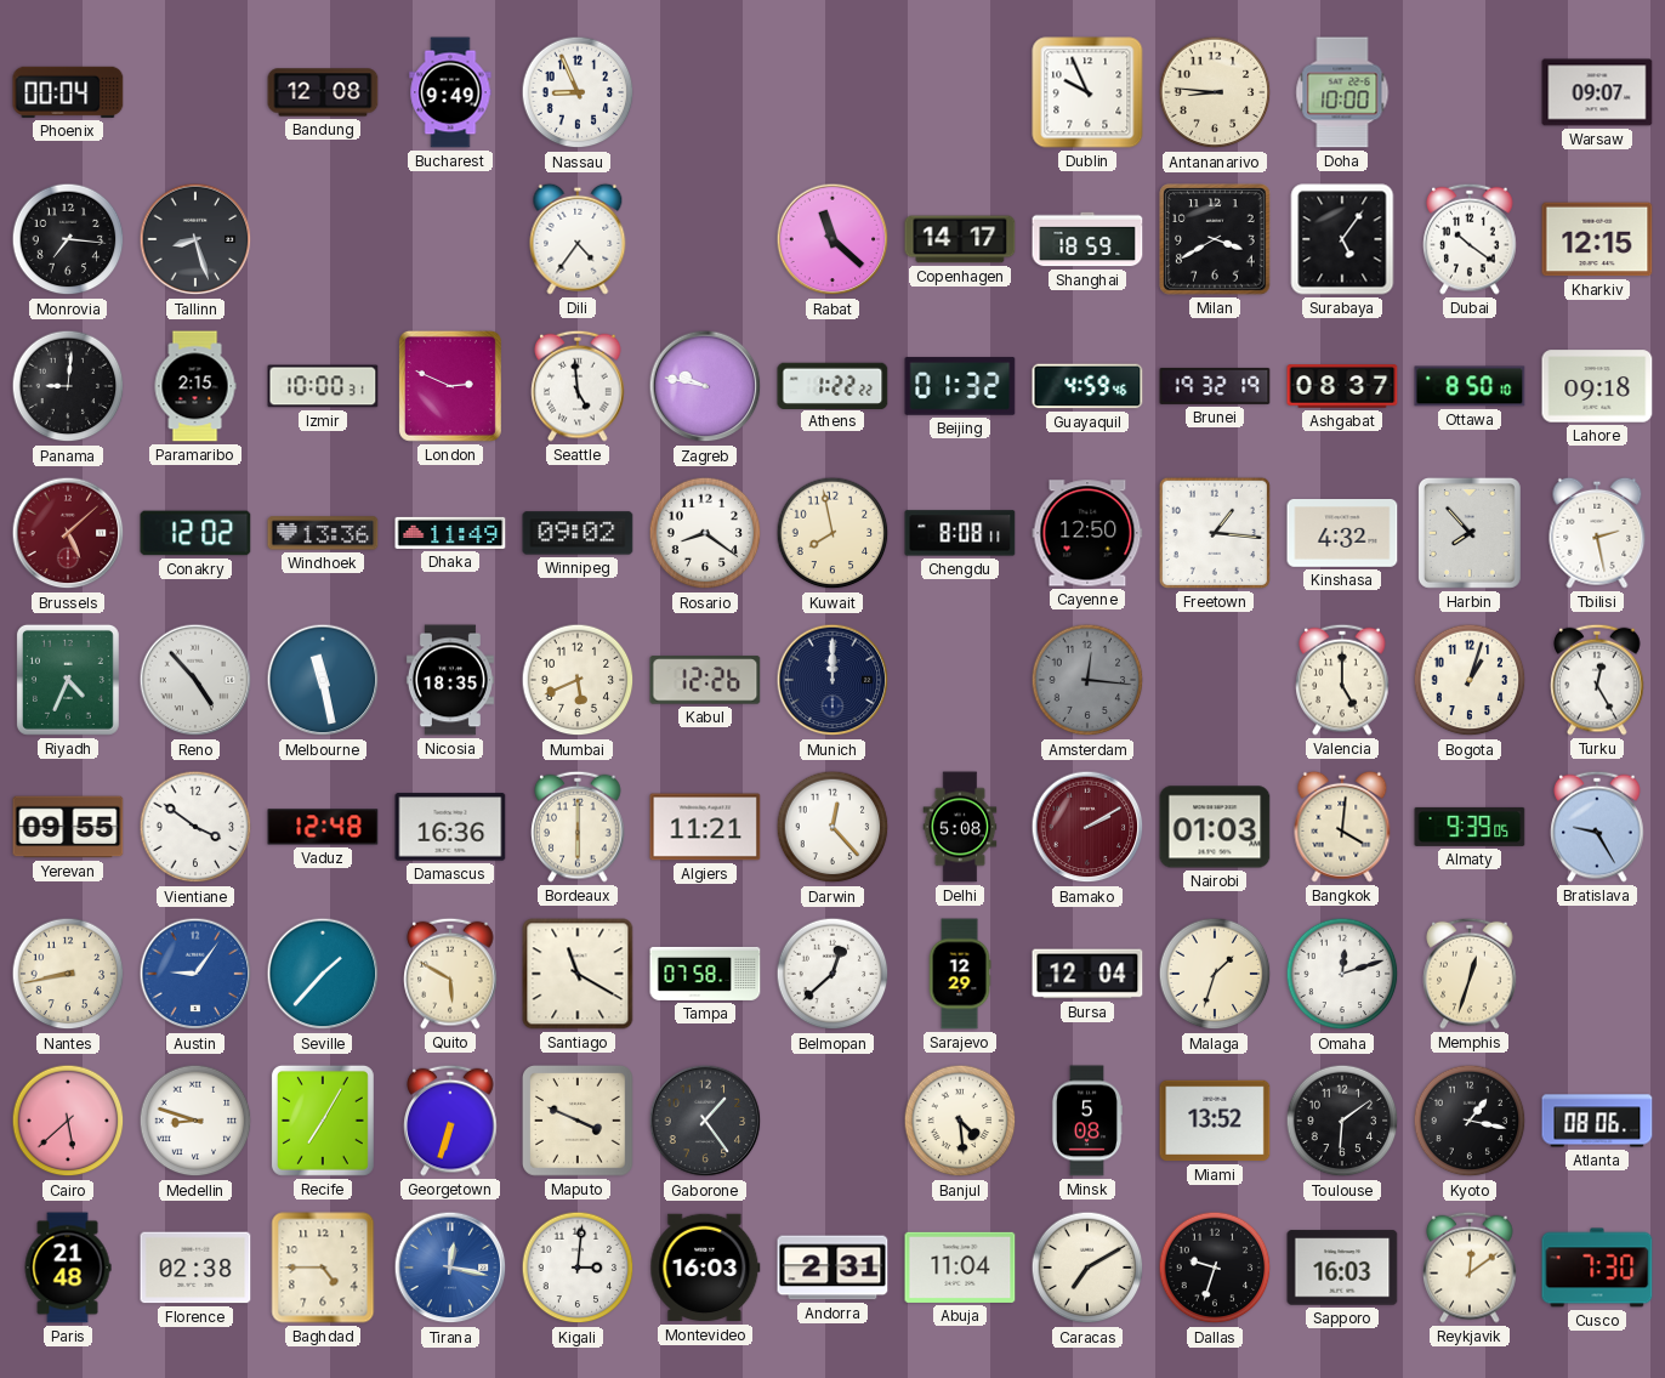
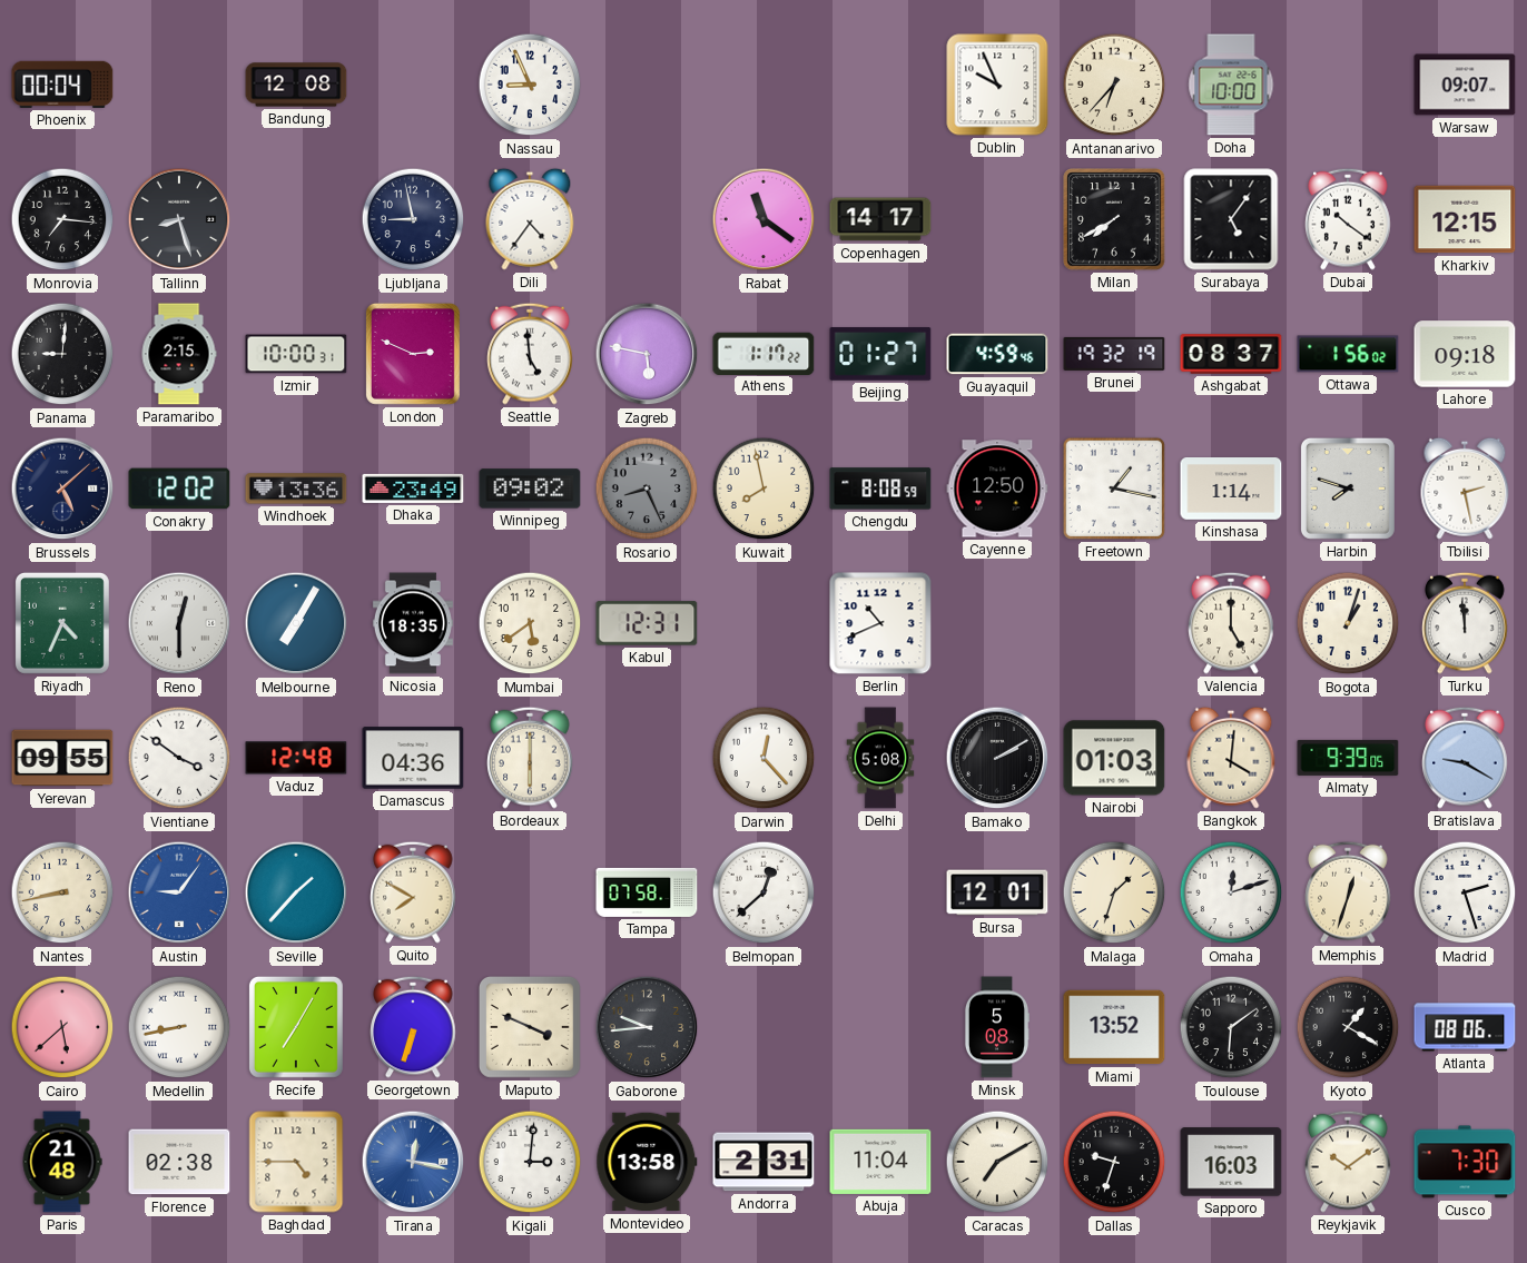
Bucharest: 9:49 -> none
Antananarivo: 8:46 -> 6:37
Ljubljana: none -> 8:58
Rabat: 11:22 -> 11:21
Shanghai: 18:59 -> none
Milan: 3:40 -> 7:40
Zagreb: 9:47 -> 5:47
Athens: 1:22 -> 1:17
Beijing: 01:32 -> 01:27
Ottawa: 8:50 -> 1:56
Brussels dial: burgundy -> navy
Dhaka: 11:49 -> 23:49
Rosario: 8:21 -> 8:26
Rosario dial: white -> grey
Chengdu: 8:08:11 -> 8:08:59
Freetown: 1:16 -> 1:17
Kinshasa: 4:32 -> 1:14
Harbin: 7:53 -> 7:48
Reno: 4:53 -> 12:30
Melbourne: 11:28 -> 7:05
Mumbai: 5:41 -> 5:39
Kabul: 12:26 -> 12:31
Munich: 12:00 -> none
Berlin: none -> 10:41
Amsterdam: 12:16 -> none
Turku: 12:25 -> 11:59
Damascus: 16:36 -> 04:36
Algiers: 11:21 -> none
Bamako dial: burgundy -> black
Bratislava: 9:25 -> 9:20
Quito: 5:50 -> 7:50
Santiago: 11:20 -> none
Sarajevo: 12:29 -> none
Bursa: 12:04 -> 12:01
Madrid: none -> 2:27
Medellin: 8:48 -> 8:43
Gaborone: 1:24 -> 9:44
Banjul: 4:29 -> none
Kyoto: 1:17 -> 1:20
Montevideo: 16:03 -> 13:58
Reykjavik: 12:09 -> 10:09
